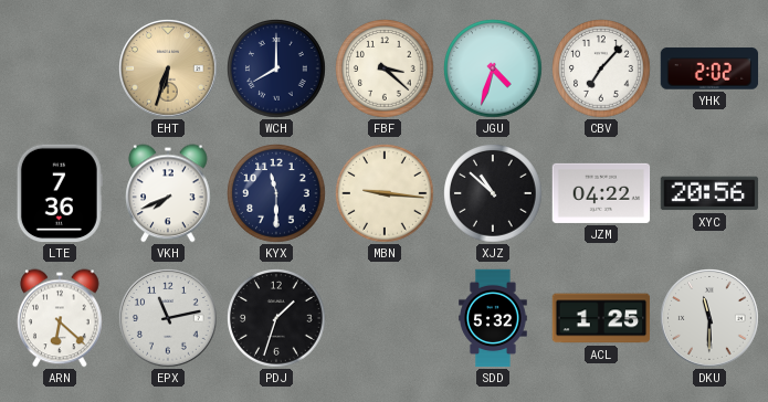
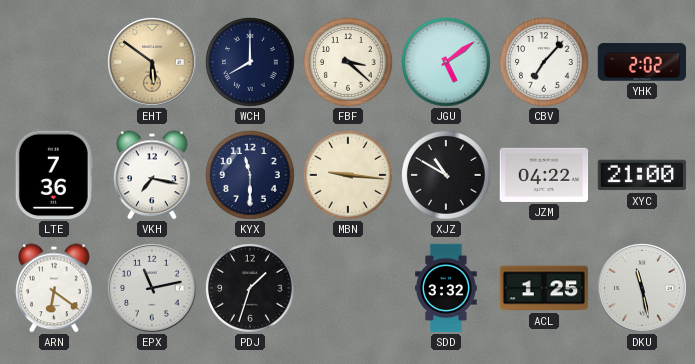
EHT: 6:33 -> 5:51
JGU: 4:33 -> 5:09
VKH: 7:41 -> 7:17
XJZ: 10:52 -> 10:50
XYC: 20:56 -> 21:00
ARN: 6:22 -> 6:21
SDD: 5:32 -> 3:32
DKU: 11:30 -> 11:28
